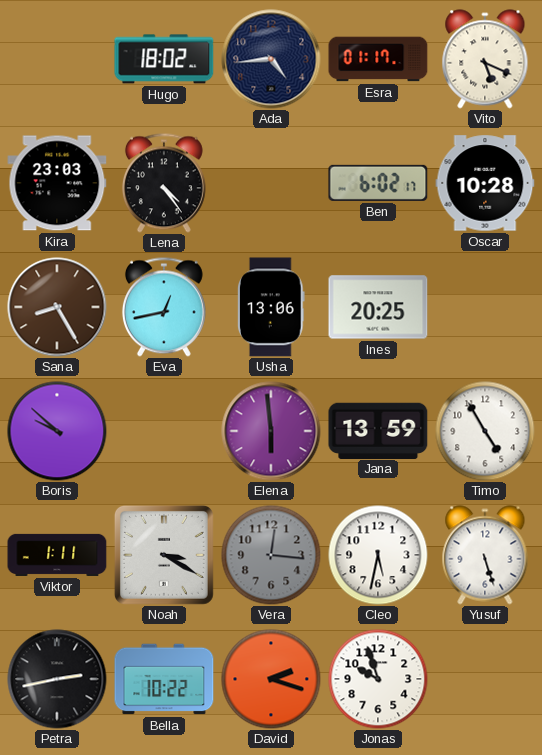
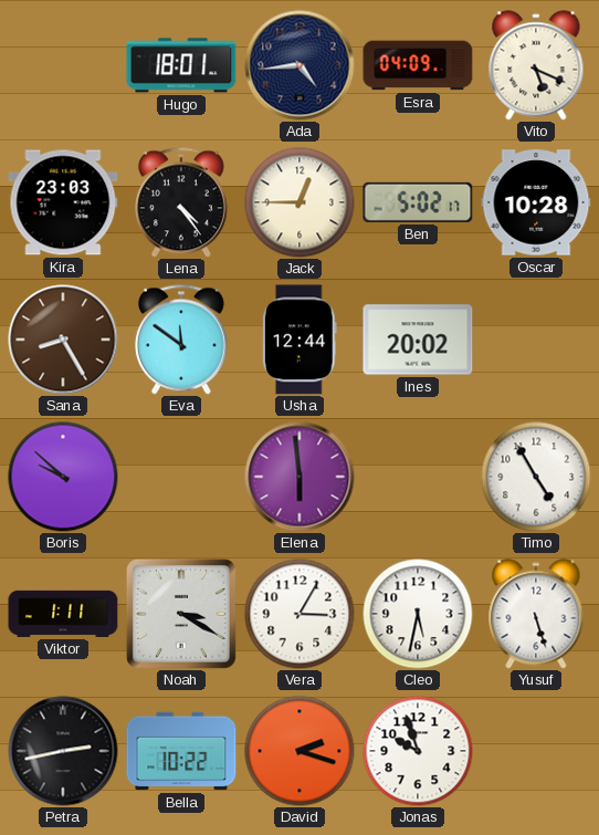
Hugo: 18:02 -> 18:01
Esra: 01:17 -> 04:09
Jack: none -> 12:45
Ben: 6:02 -> 5:02
Eva: 12:43 -> 11:51
Usha: 13:06 -> 12:44
Ines: 20:25 -> 20:02
Jana: 13:59 -> none
Vera: 12:16 -> 3:05
Vera dial: grey -> white
